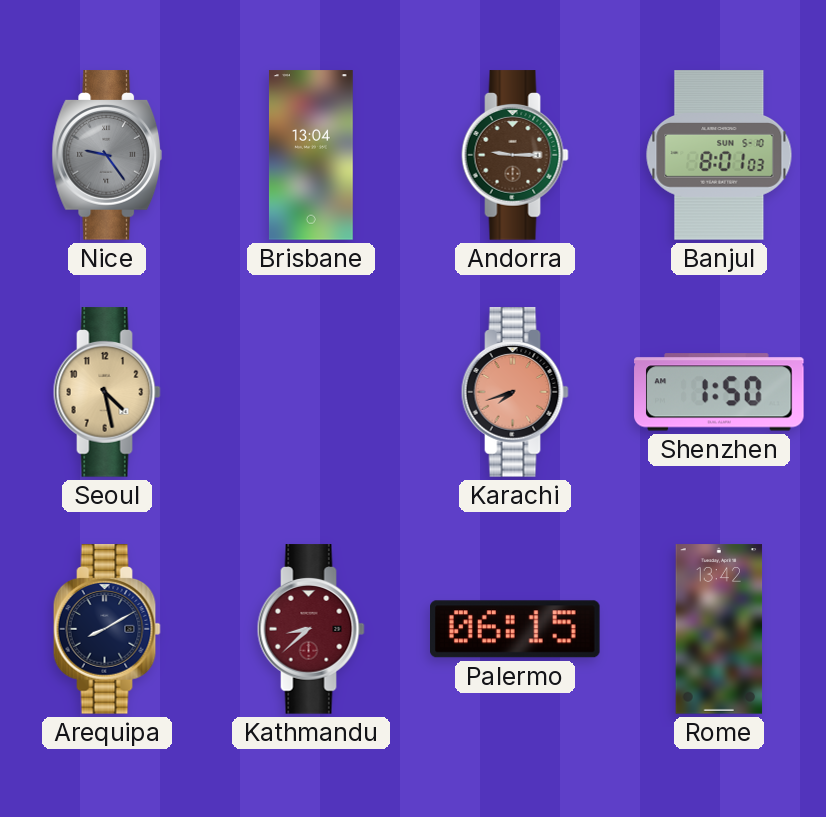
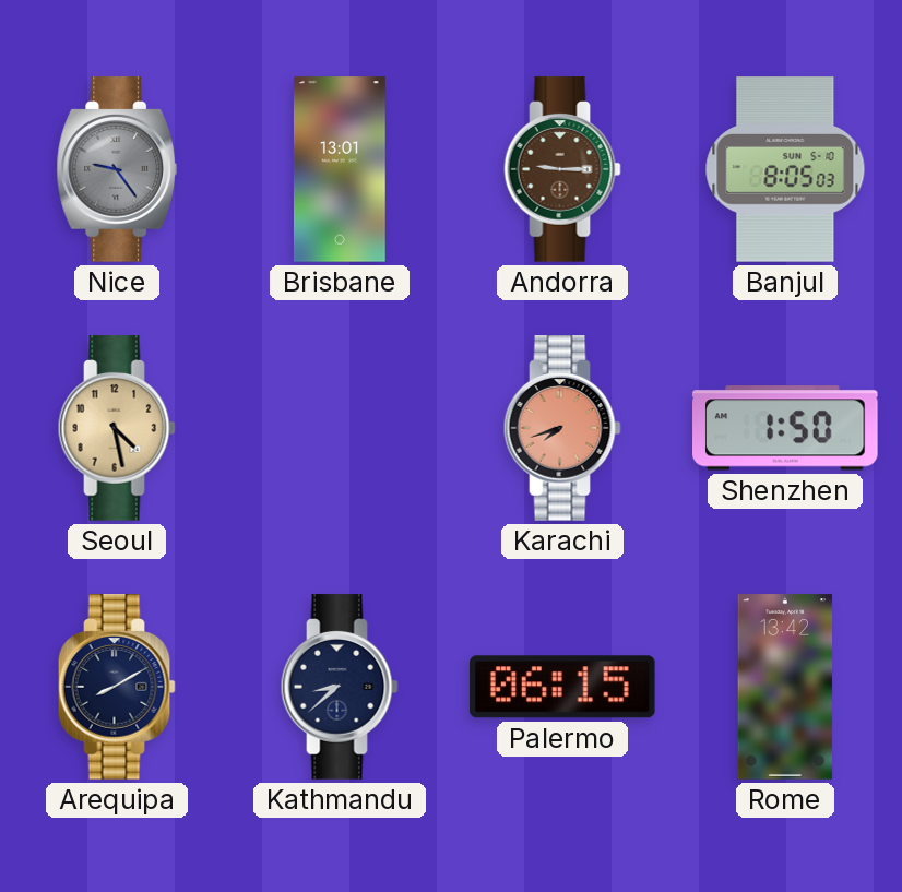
Brisbane: 13:04 -> 13:01
Banjul: 8:01 -> 8:05
Kathmandu dial: burgundy -> navy
